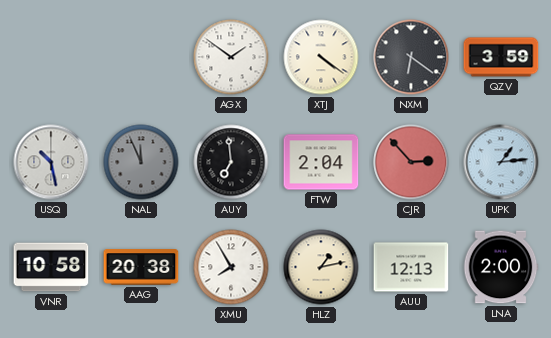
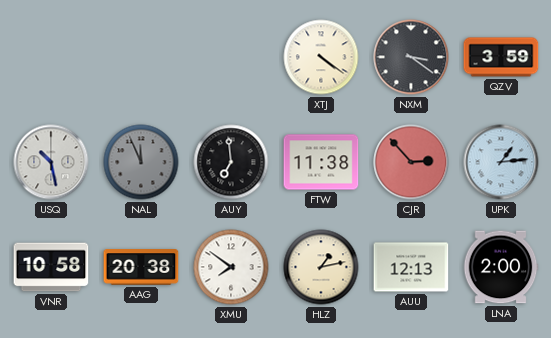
AGX: 1:51 -> none
NXM: 6:21 -> 3:21
FTW: 2:04 -> 11:38
XMU: 7:55 -> 7:51
